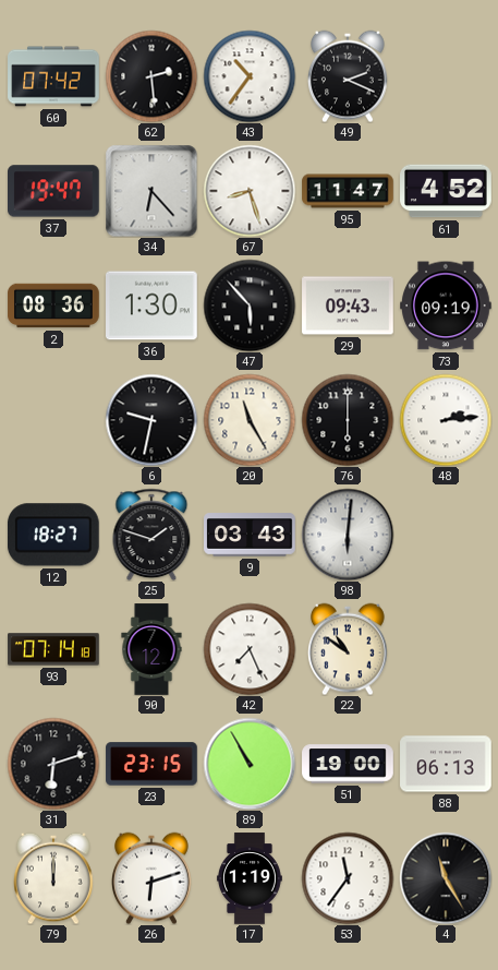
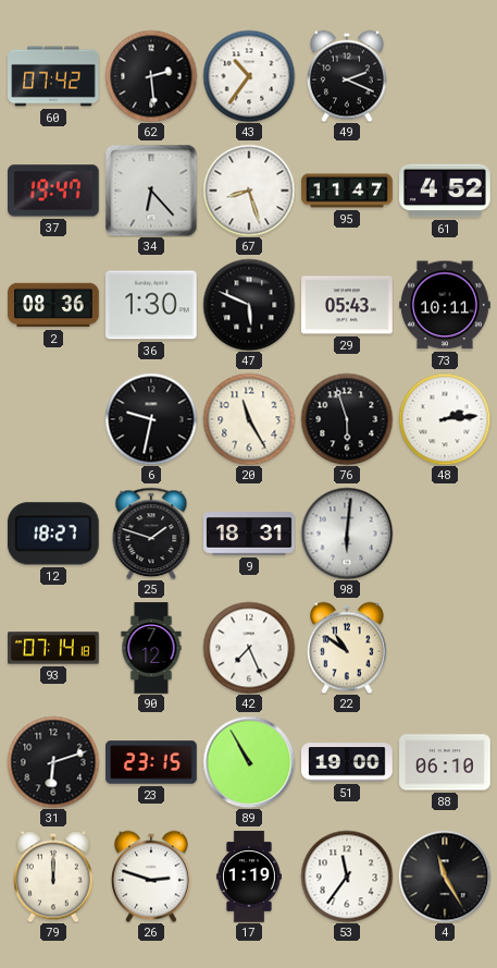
47: 5:53 -> 5:49
29: 09:43 -> 05:43
73: 09:19 -> 10:11
76: 6:00 -> 5:57
9: 03:43 -> 18:31
88: 06:13 -> 06:10
26: 6:12 -> 2:48
